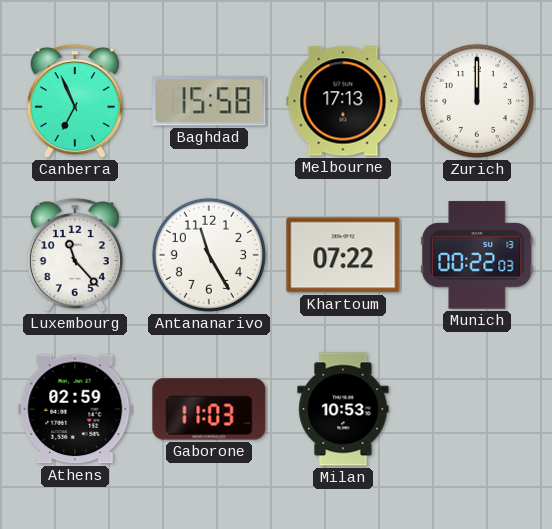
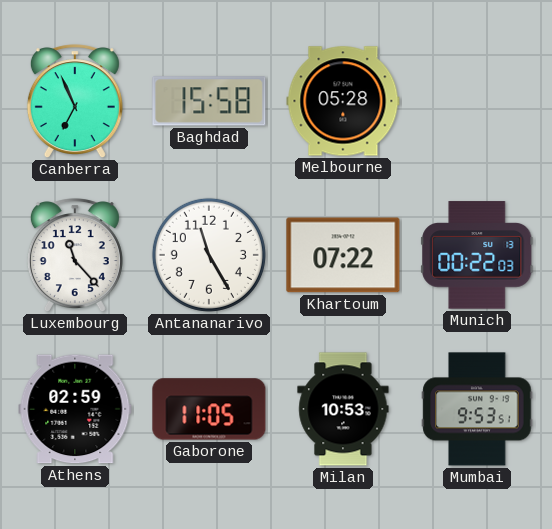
Melbourne: 17:13 -> 05:28
Zurich: 12:00 -> none
Gaborone: 11:03 -> 11:05
Mumbai: none -> 9:53
